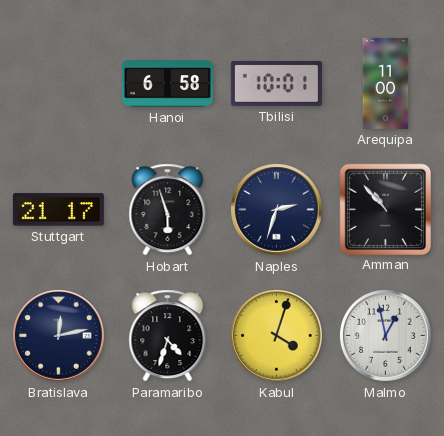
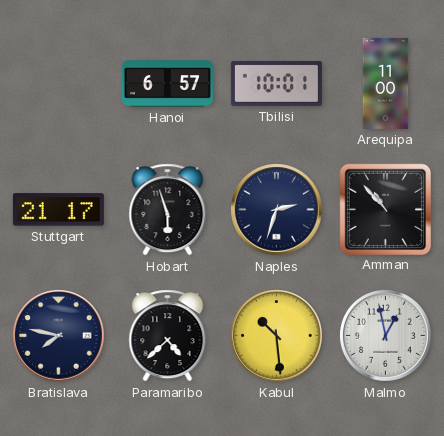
Hanoi: 6:58 -> 6:57
Bratislava: 12:13 -> 7:47
Paramaribo: 4:33 -> 4:38
Kabul: 4:03 -> 10:29
